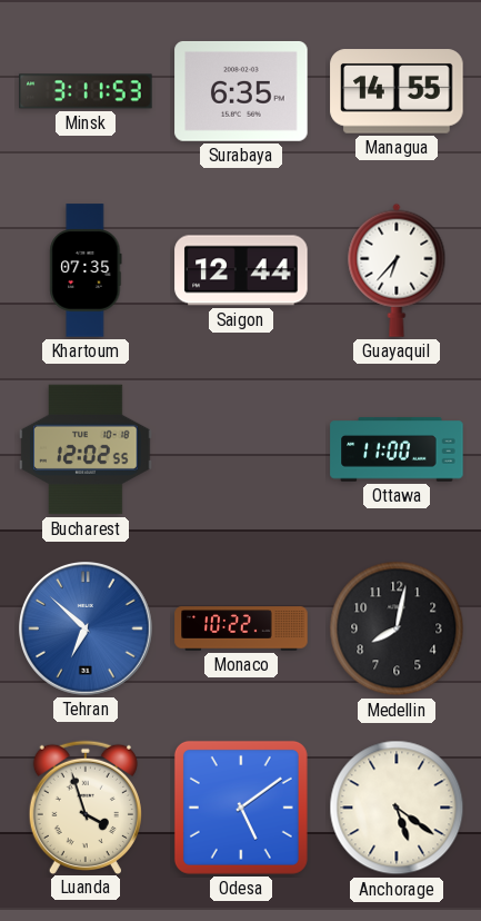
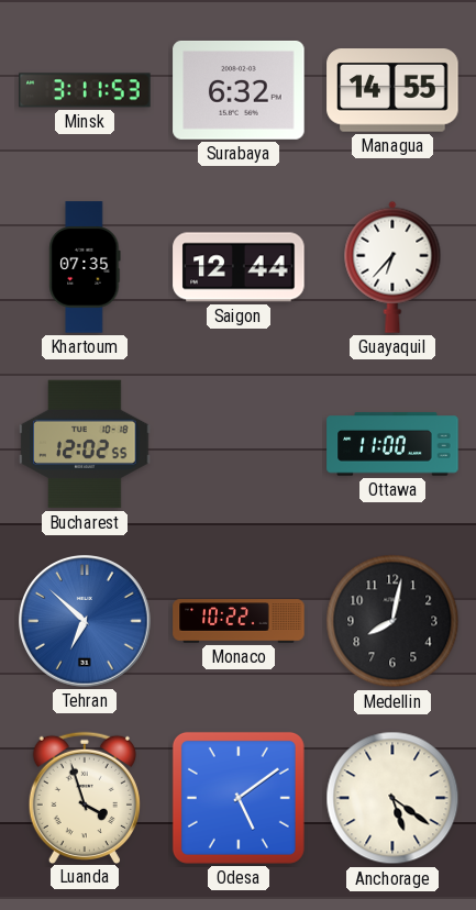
Surabaya: 6:35 -> 6:32
